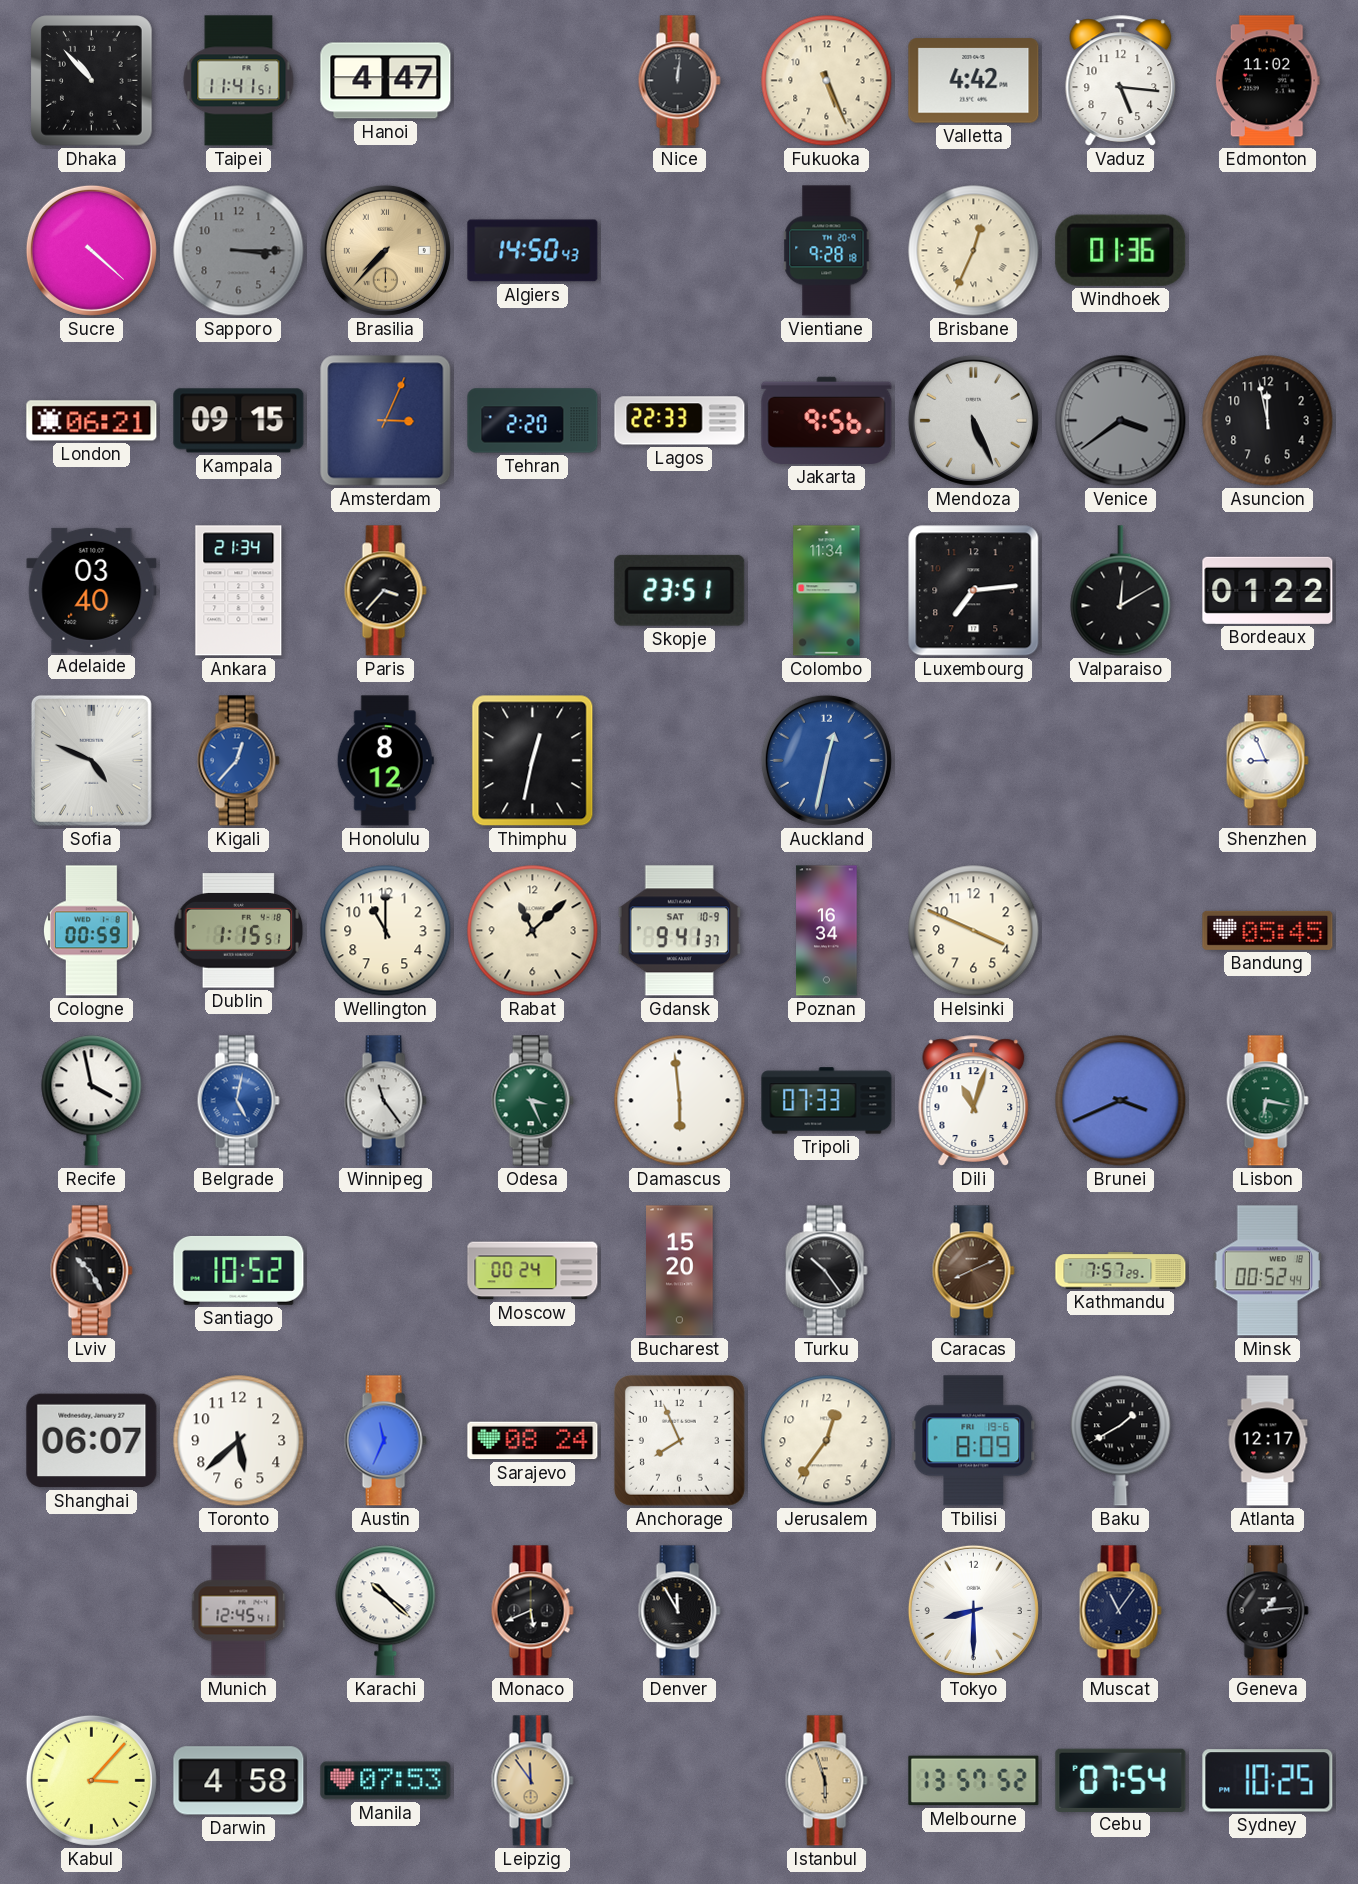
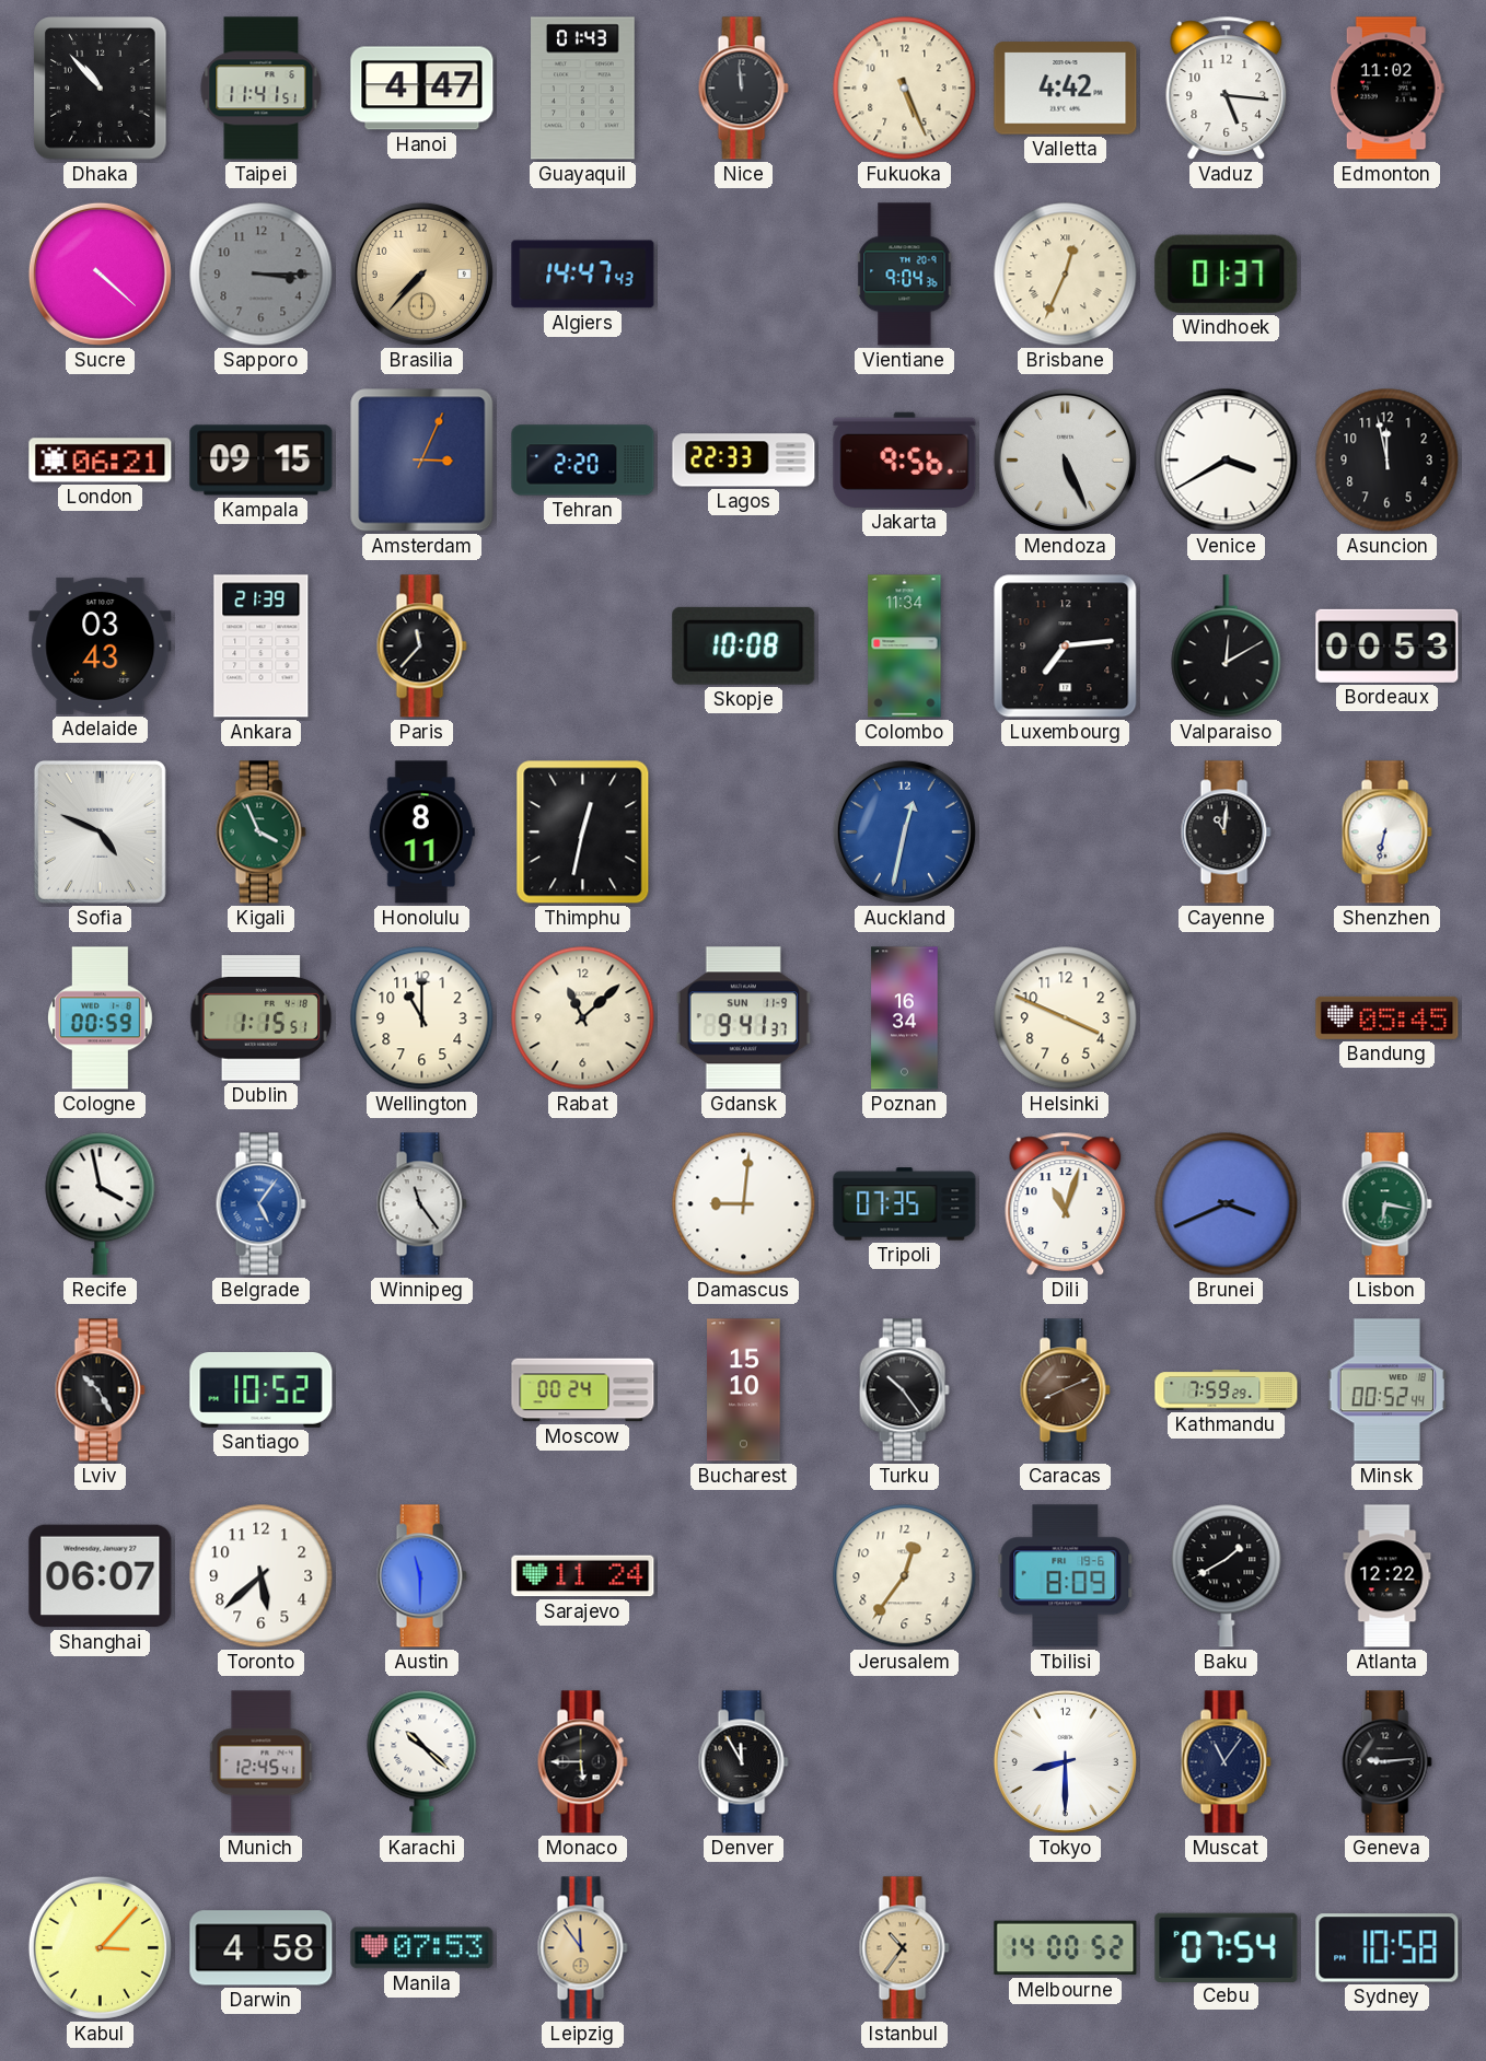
Guayaquil: none -> 01:43
Nice: 12:01 -> 11:59
Brasilia numerals: Roman -> Arabic
Algiers: 14:50 -> 14:47
Vientiane: 9:28 -> 9:04
Windhoek: 01:36 -> 01:37
Venice: 3:39 -> 3:40
Venice dial: grey -> white
Adelaide: 03:40 -> 03:43
Ankara: 21:34 -> 21:39
Paris: 3:37 -> 11:37
Skopje: 23:51 -> 10:08
Bordeaux: 01:22 -> 00:53
Kigali: 12:37 -> 3:56
Kigali dial: blue -> green
Honolulu: 8:12 -> 8:11
Cayenne: none -> 11:01
Shenzhen: 8:56 -> 6:32
Gdansk date: SAT 10-9 -> SUN 11-9
Belgrade: 5:02 -> 5:06
Odesa: 3:26 -> none
Damascus: 5:59 -> 9:01
Tripoli: 07:33 -> 07:35
Bucharest: 15:20 -> 15:10
Kathmandu: 7:57 -> 7:59
Austin: 11:34 -> 11:30
Sarajevo: 08:24 -> 11:24
Anchorage: 7:56 -> none
Atlanta: 12:17 -> 12:22
Monaco: 5:41 -> 5:45
Geneva: 1:14 -> 9:14
Istanbul: 5:57 -> 10:36
Melbourne: 13:57 -> 14:00
Sydney: 10:25 -> 10:58
